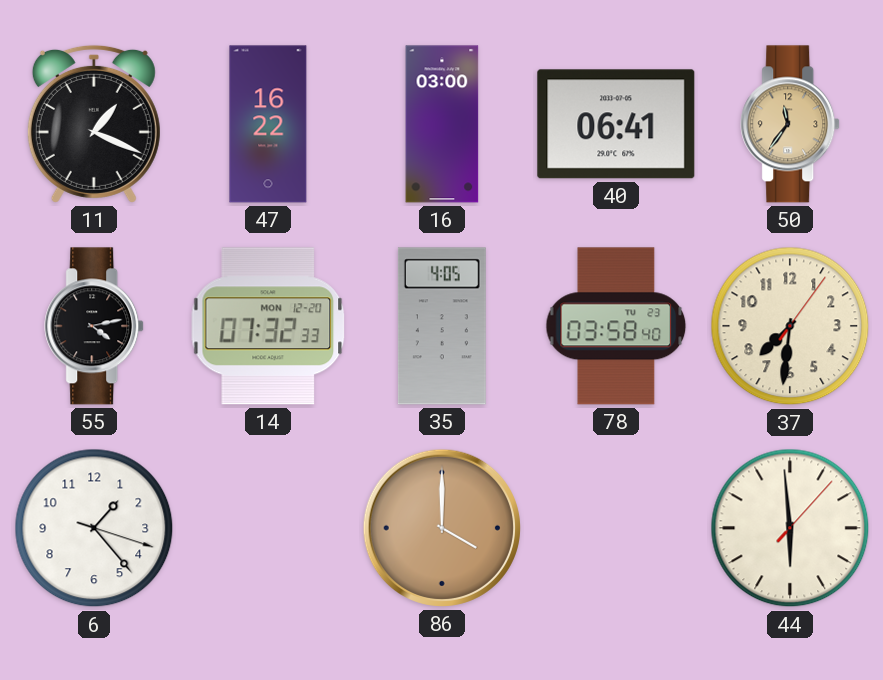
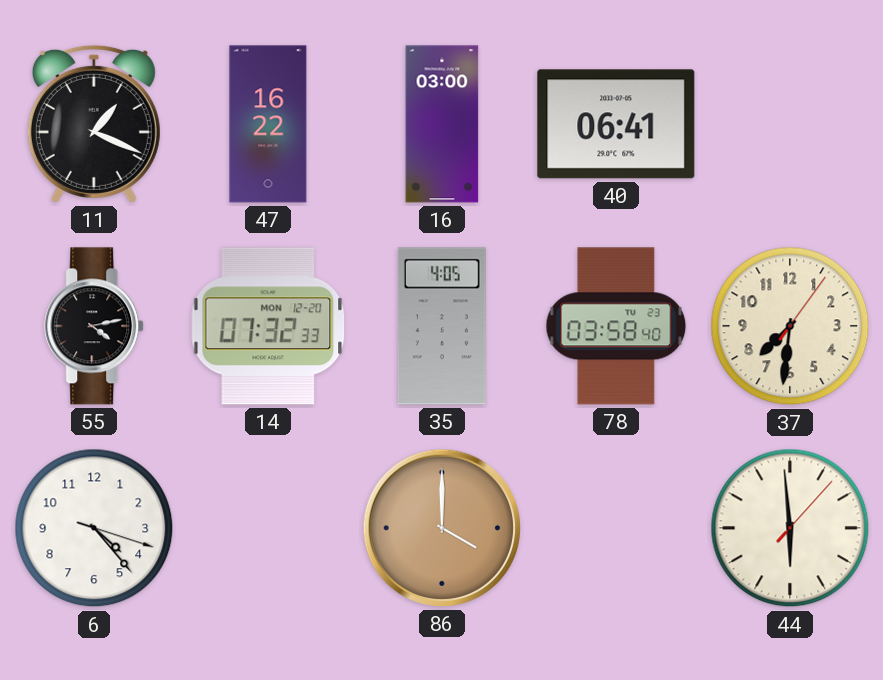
50: 11:36 -> none
6: 1:23 -> 4:23
